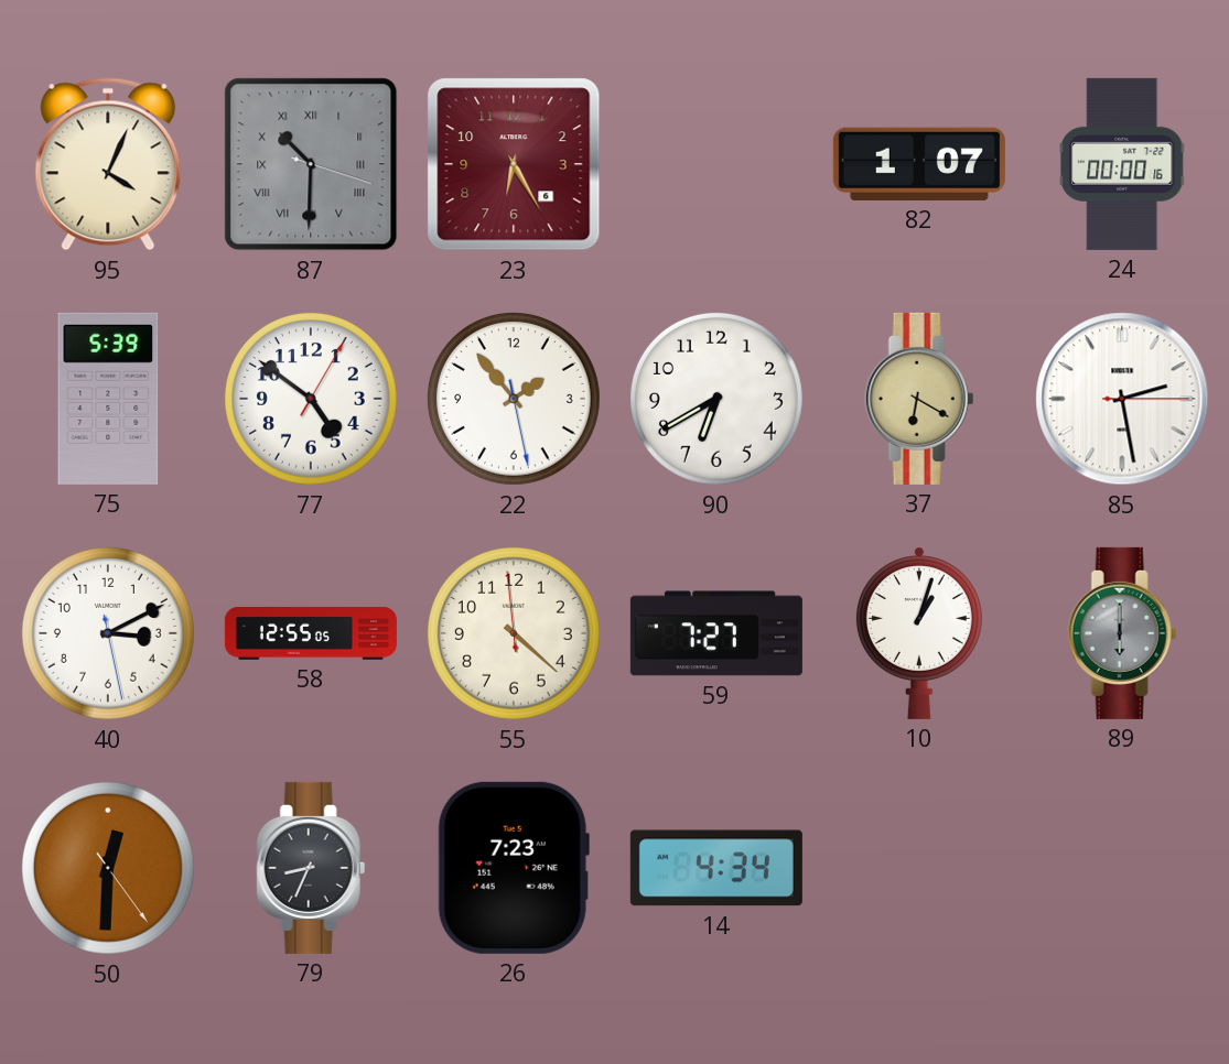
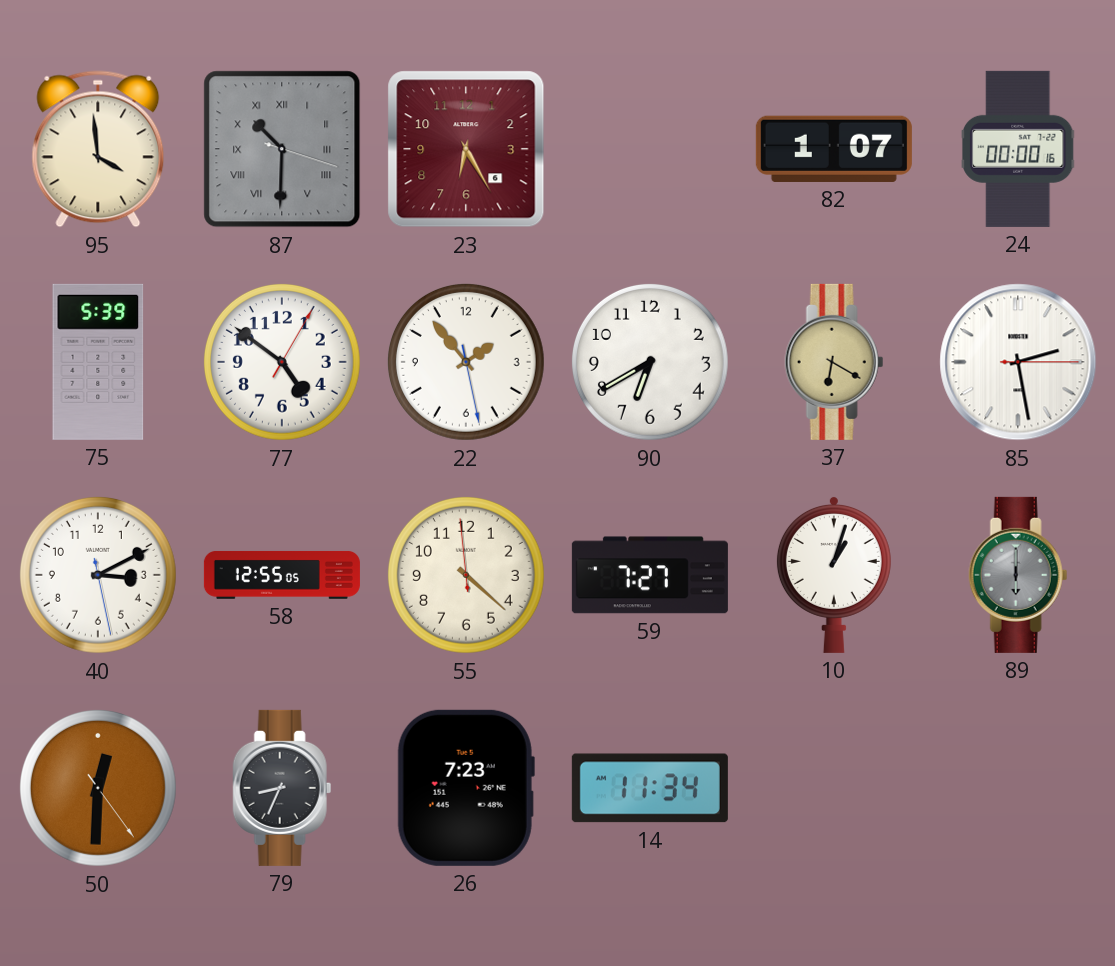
95: 4:04 -> 3:59
14: 4:34 -> 11:34
